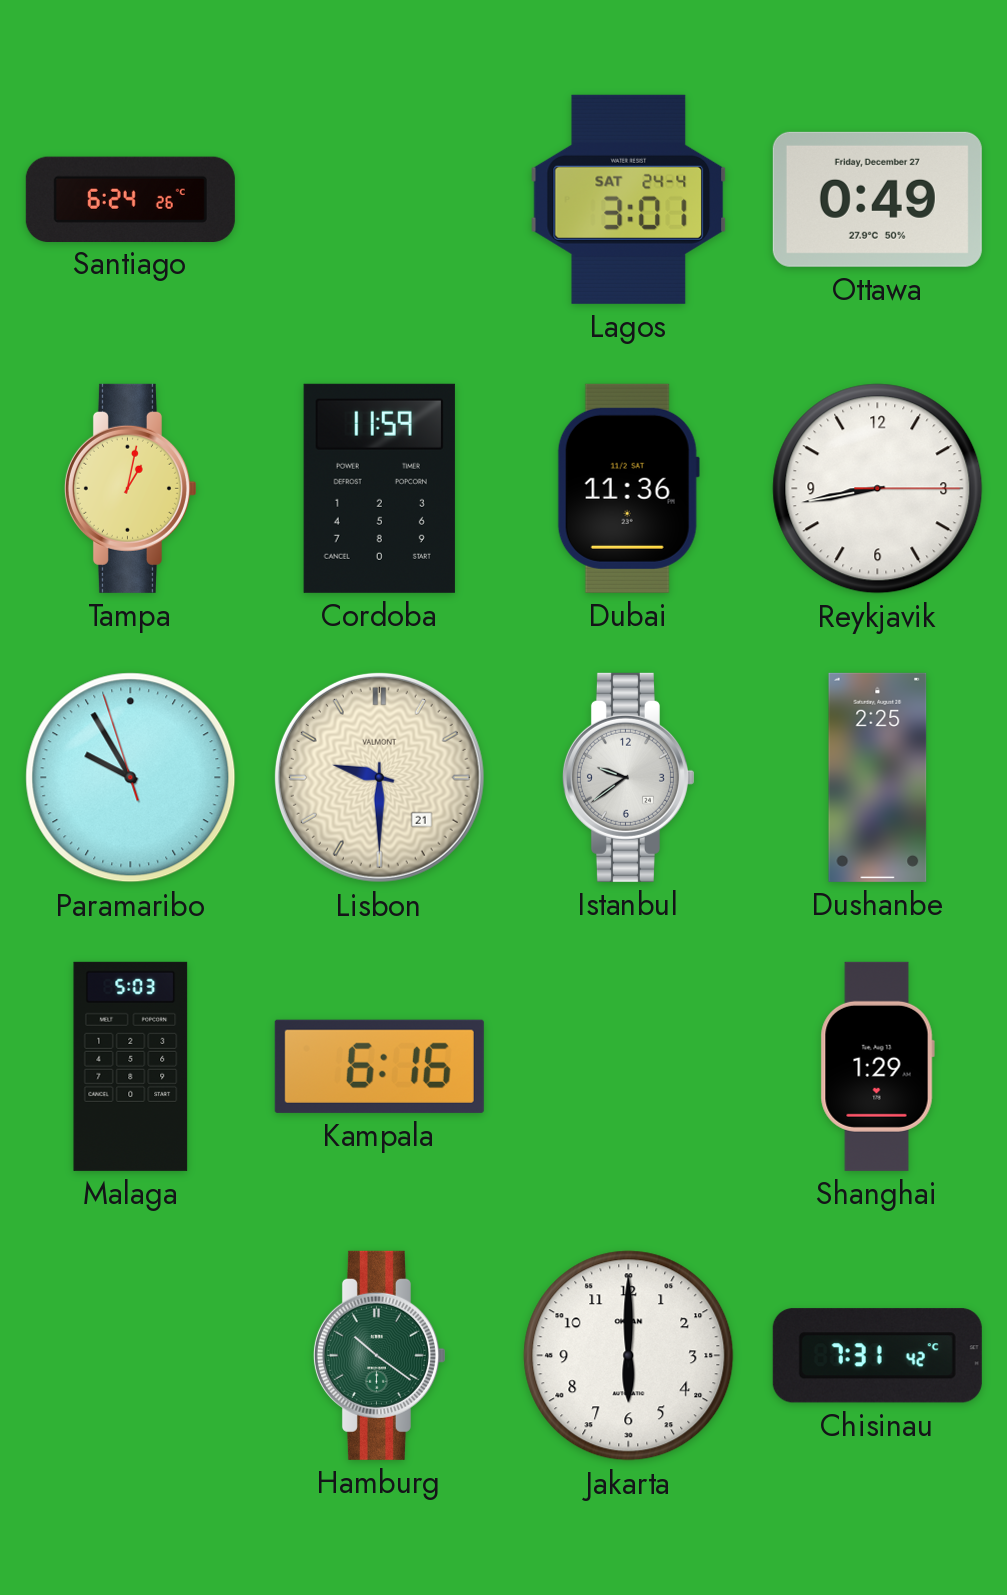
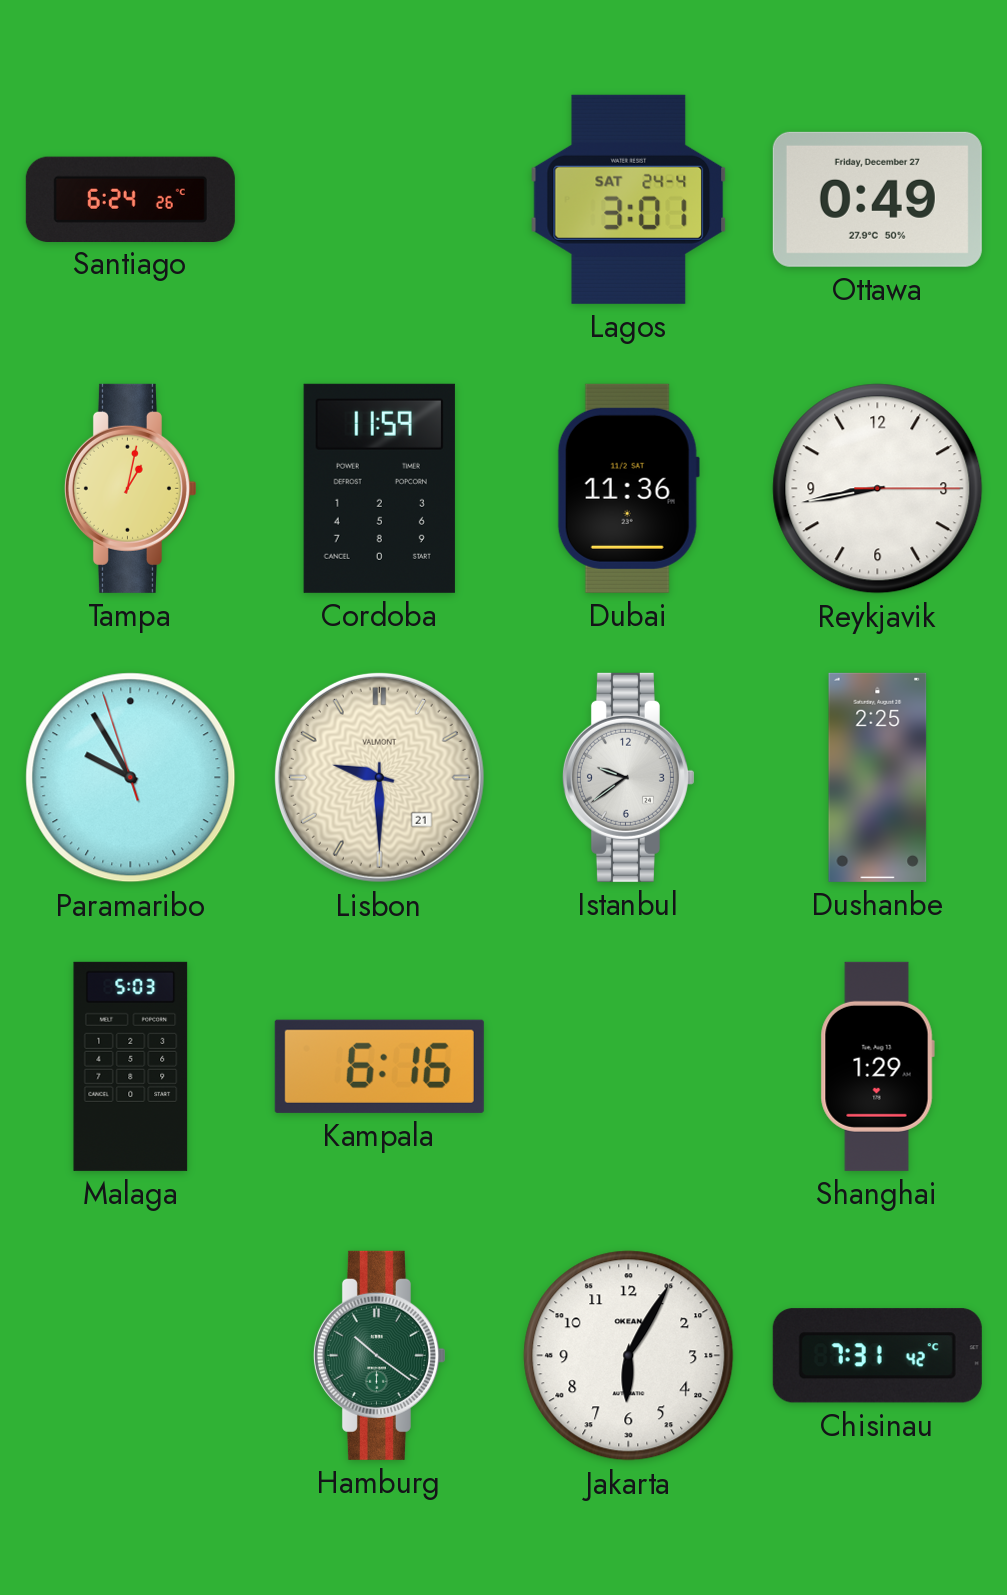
Jakarta: 6:00 -> 6:05
